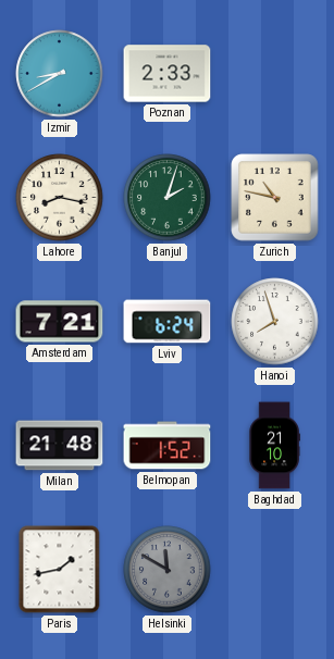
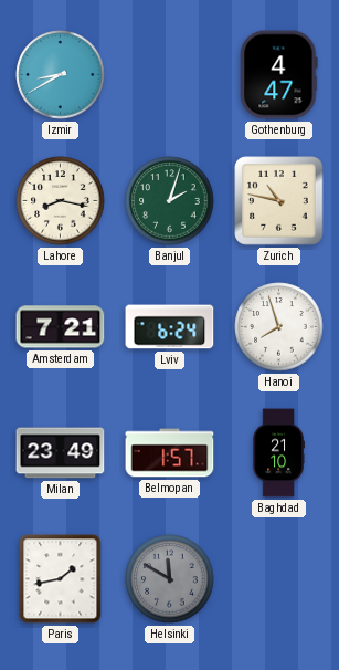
Poznan: 2:33 -> none
Gothenburg: none -> 4:47
Milan: 21:48 -> 23:49
Belmopan: 1:52 -> 1:57
